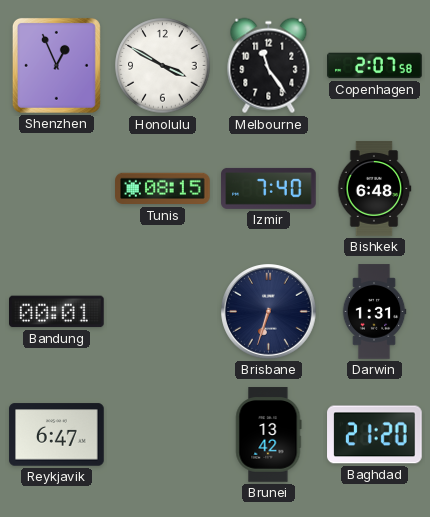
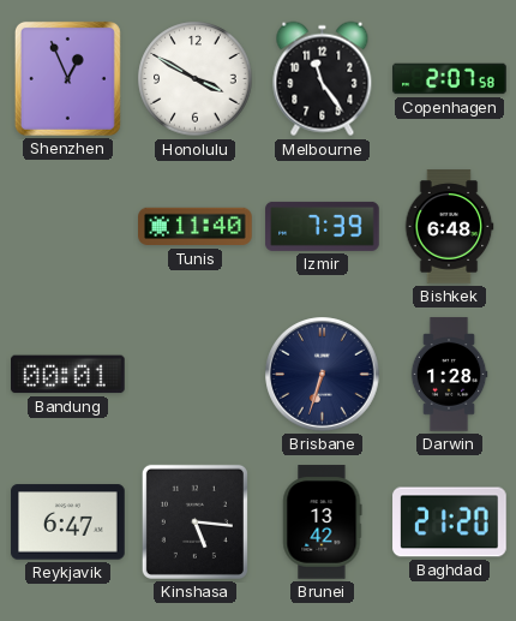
Tunis: 08:15 -> 11:40
Izmir: 7:40 -> 7:39
Darwin: 1:31 -> 1:28
Kinshasa: none -> 5:16
